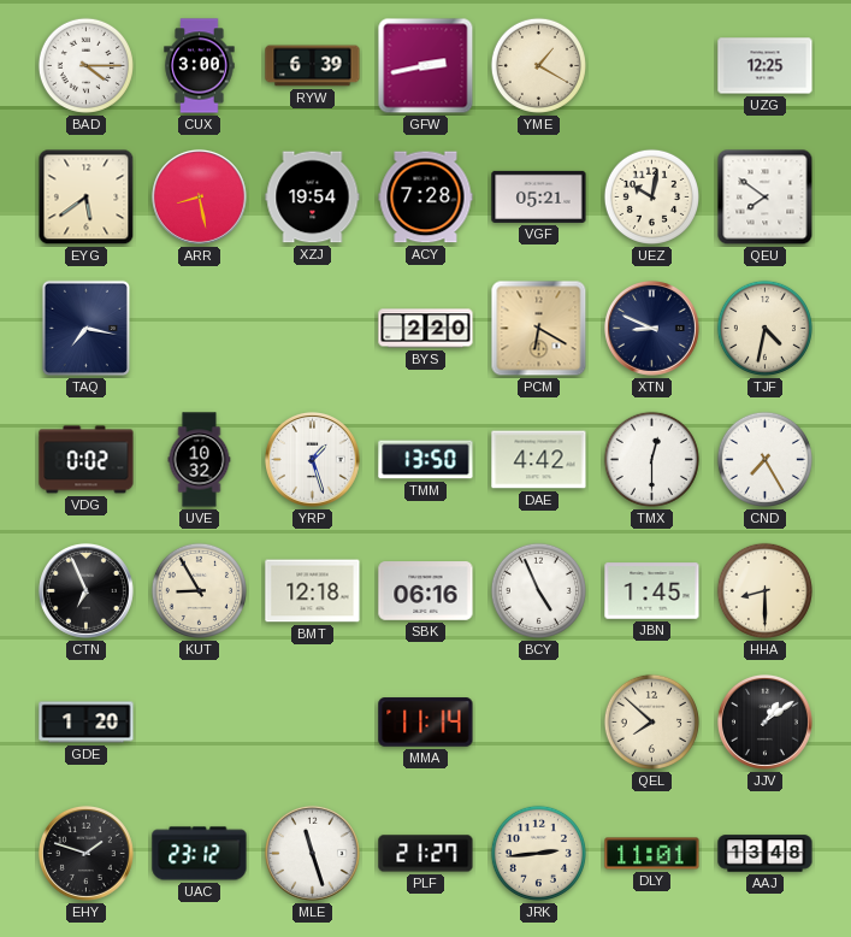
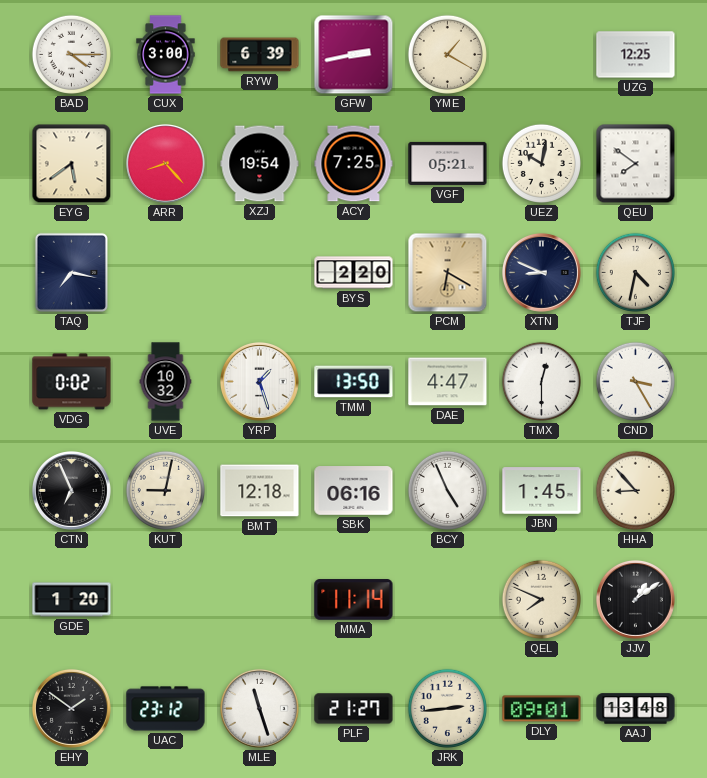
ARR: 8:28 -> 8:23
ACY: 7:28 -> 7:25
DAE: 4:42 -> 4:47
CND: 7:25 -> 3:25
KUT: 8:55 -> 9:02
HHA: 8:30 -> 8:53
QEL: 7:52 -> 7:49
EHY: 1:48 -> 1:51
DLY: 11:01 -> 09:01
